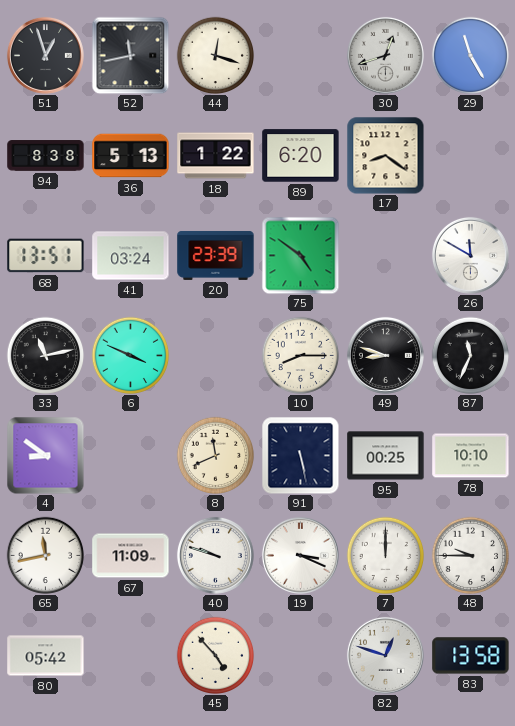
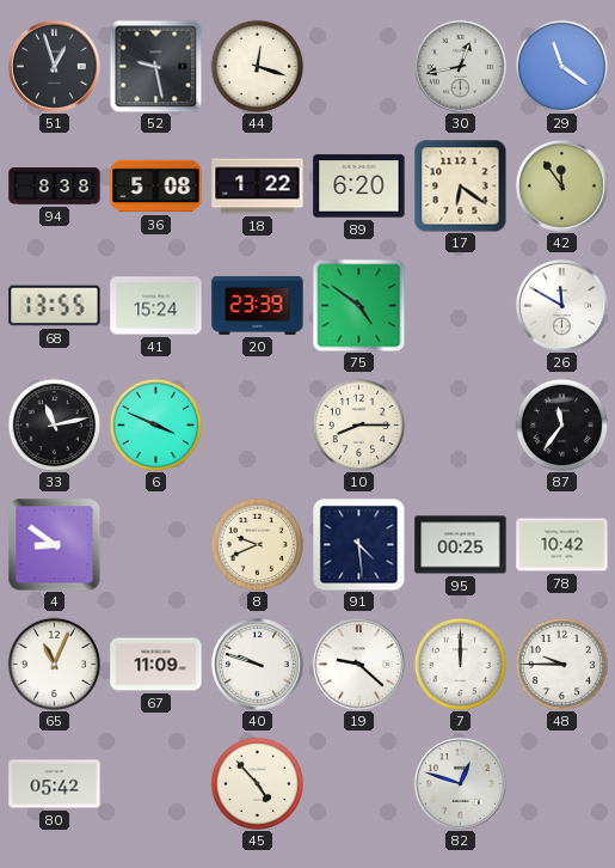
52: 11:43 -> 9:28
30: 12:42 -> 12:43
29: 11:25 -> 11:21
36: 5:13 -> 5:08
17: 8:21 -> 6:21
42: none -> 11:54
68: 13:51 -> 13:55
41: 03:24 -> 15:24
49: 8:48 -> none
87: 11:34 -> 11:36
8: 11:41 -> 9:41
91: 5:28 -> 4:29
78: 10:10 -> 10:42
65: 11:43 -> 11:04
19: 3:19 -> 9:22
83: 13:58 -> none
